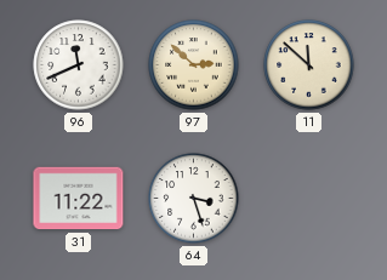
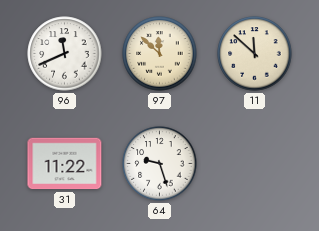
97: 2:52 -> 11:52
64: 3:27 -> 9:27
